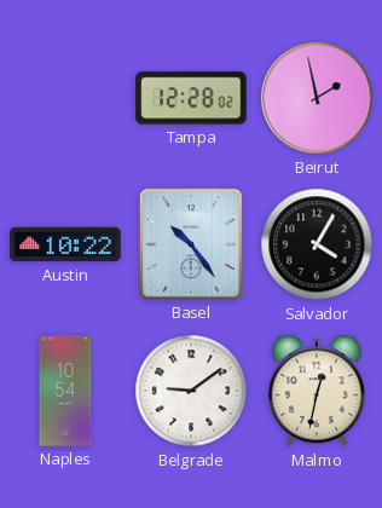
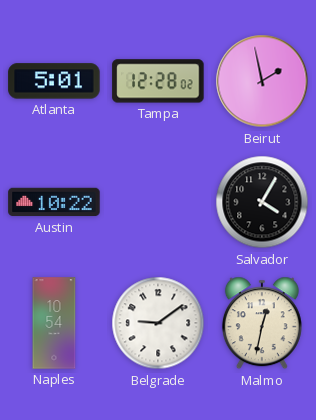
Atlanta: none -> 5:01
Basel: 10:24 -> none
